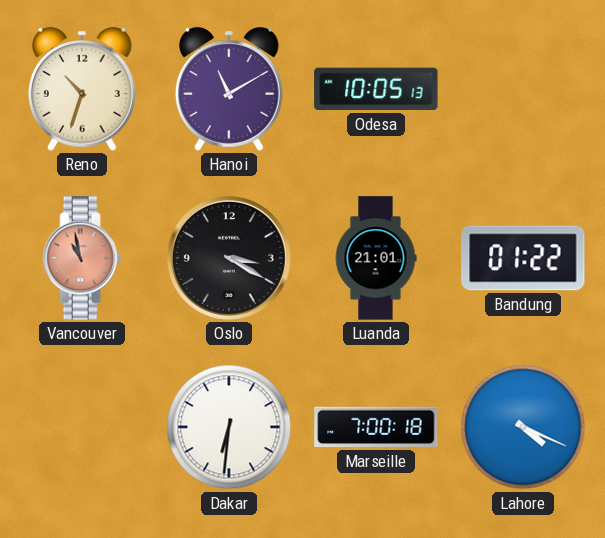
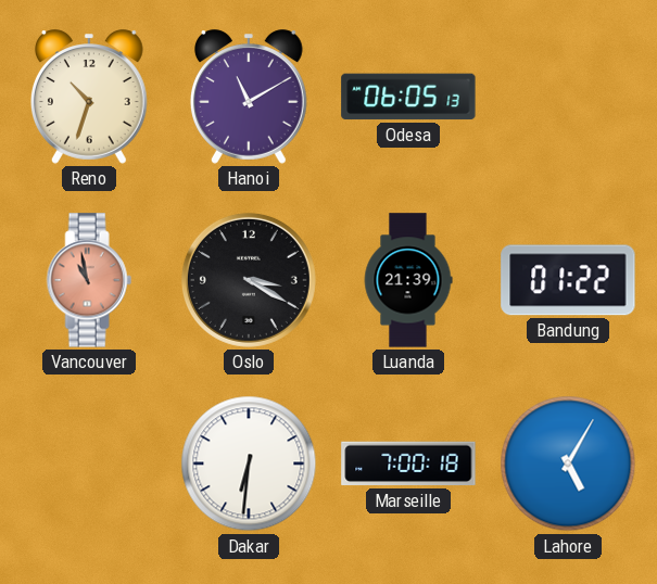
Odesa: 10:05 -> 06:05
Luanda: 21:01 -> 21:39
Lahore: 4:19 -> 5:05
